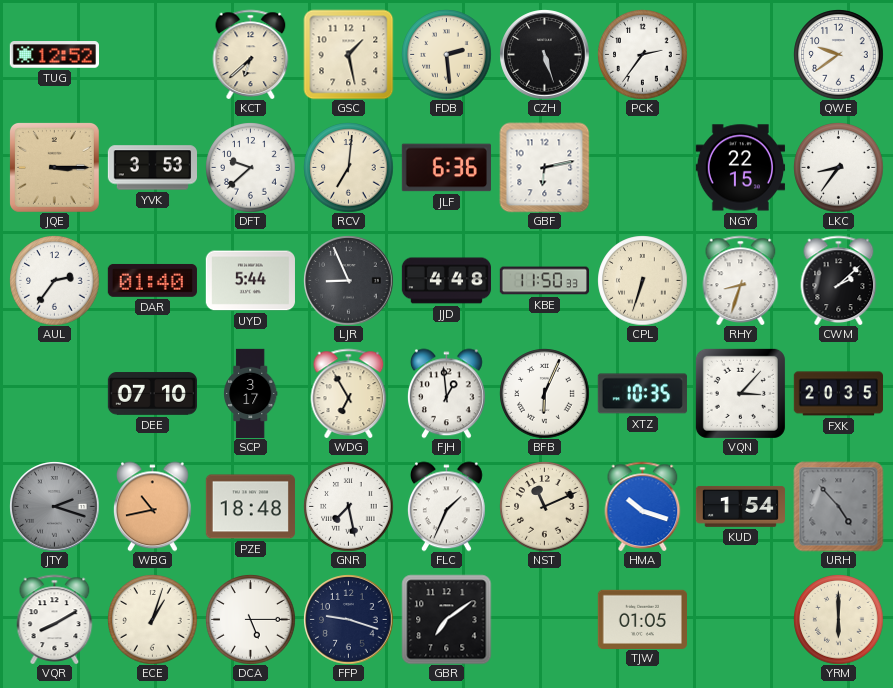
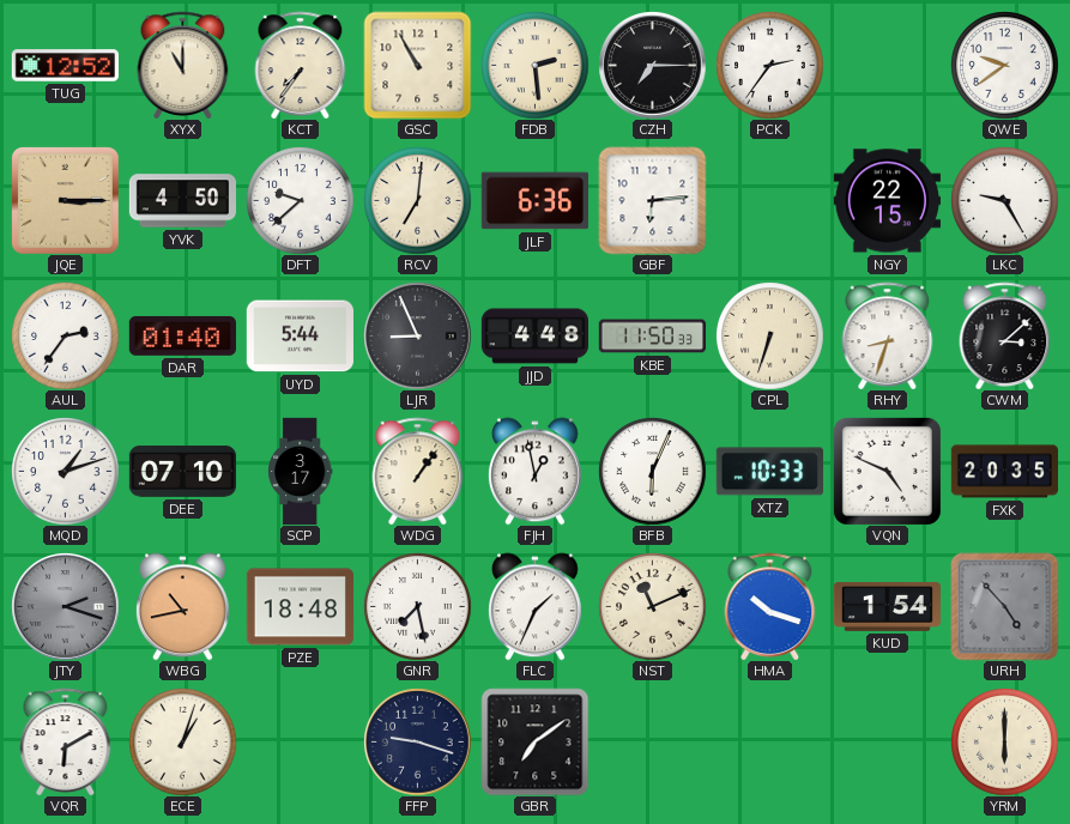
XYX: none -> 11:00
KCT: 6:38 -> 7:36
GSC: 1:28 -> 10:55
CZH: 5:27 -> 7:15
YVK: 3:53 -> 4:50
GBF: 6:13 -> 6:14
LKC: 8:36 -> 9:25
CWM: 2:08 -> 3:08
MQD: none -> 1:12
WDG: 6:55 -> 1:06
FJH: 12:59 -> 12:58
XTZ: 10:35 -> 10:33
VQN: 3:07 -> 4:49
VQR: 8:10 -> 6:10
DCA: 5:15 -> none
TJW: 01:05 -> none
